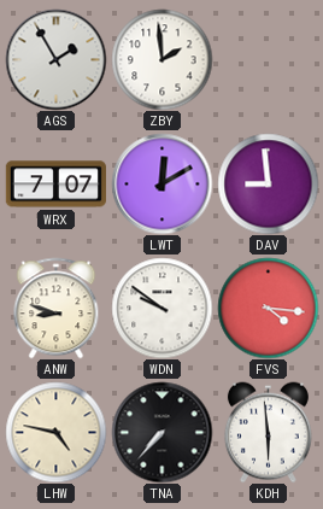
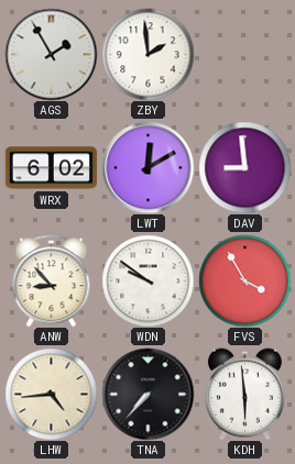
WRX: 7:07 -> 6:02
ANW: 8:48 -> 8:53
FVS: 4:16 -> 3:55
LHW: 4:47 -> 4:44
